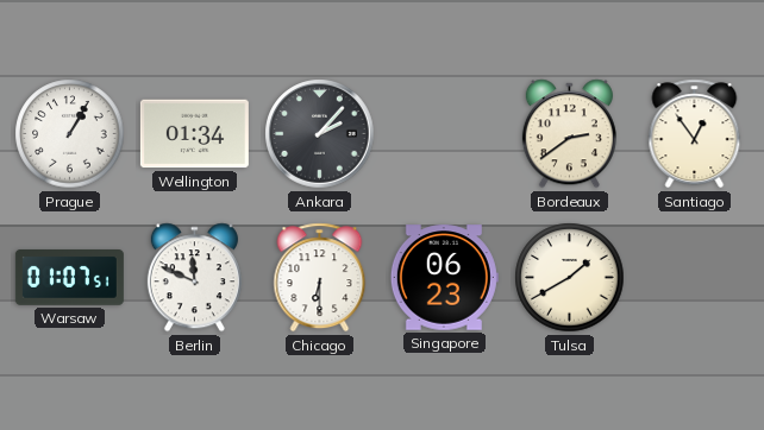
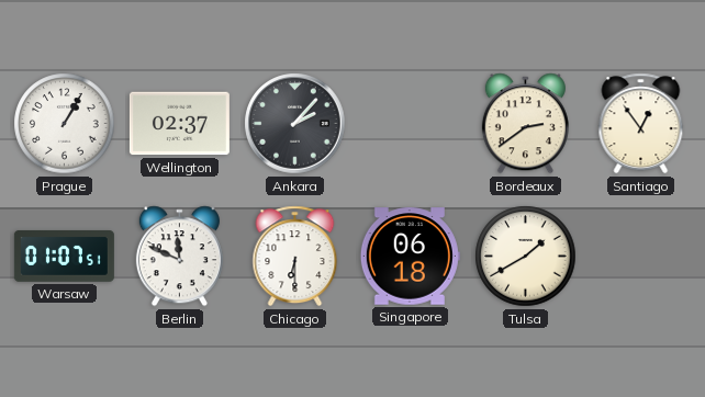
Wellington: 01:34 -> 02:37
Singapore: 06:23 -> 06:18
